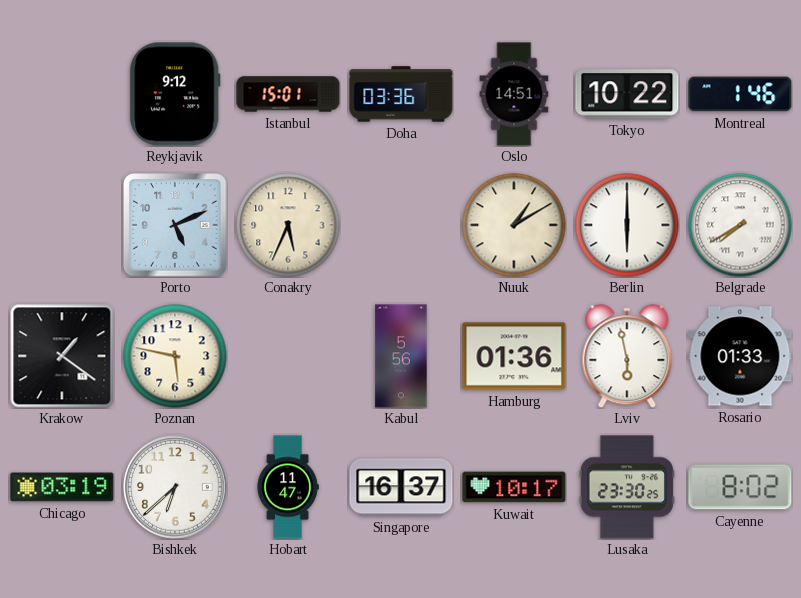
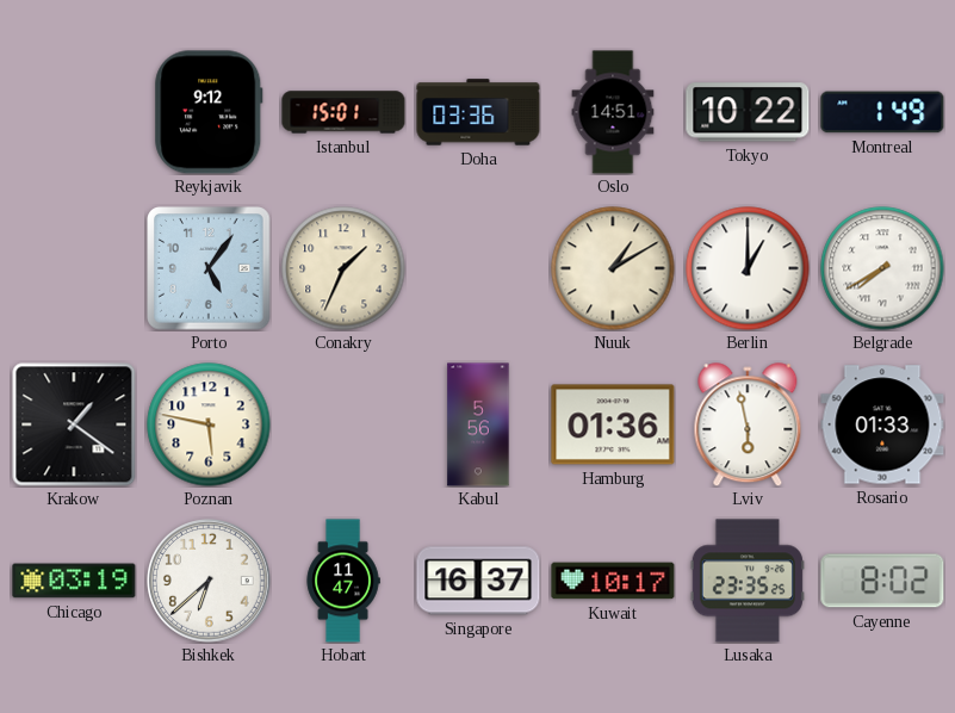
Montreal: 1:46 -> 1:49
Porto: 5:11 -> 5:06
Conakry: 5:34 -> 1:34
Berlin: 6:00 -> 1:00
Lusaka: 23:30 -> 23:35
